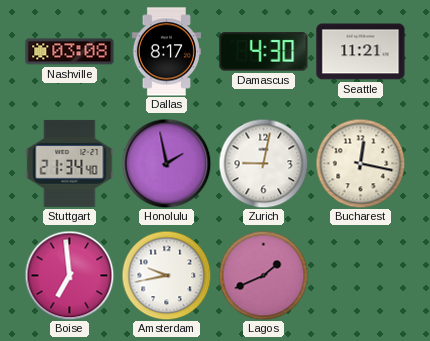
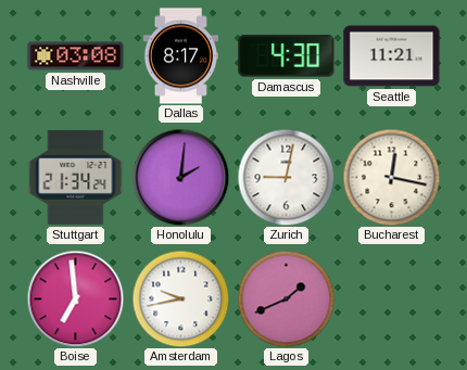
Stuttgart: 21:34:40 -> 21:34:24
Honolulu: 1:58 -> 2:01
